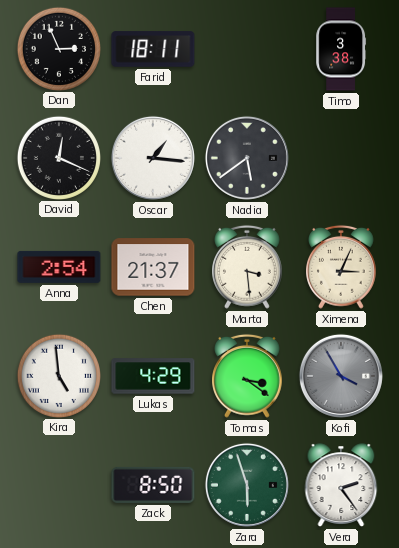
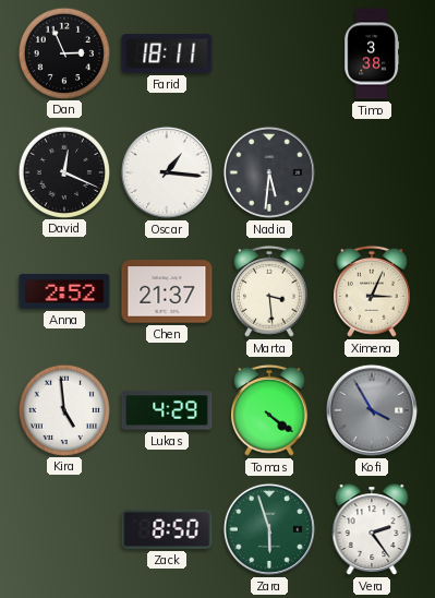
Nadia: 5:39 -> 5:31
Anna: 2:54 -> 2:52
Tomas: 3:21 -> 4:21
